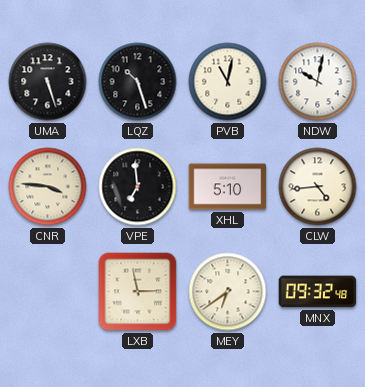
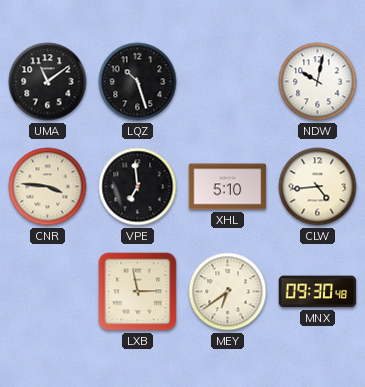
UMA: 5:27 -> 11:09
PVB: 11:02 -> none
MNX: 09:32 -> 09:30
